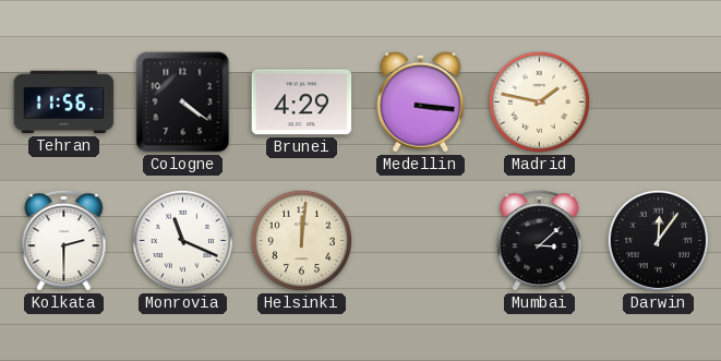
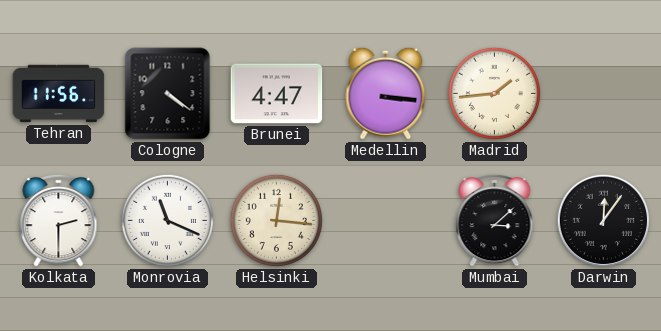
Brunei: 4:29 -> 4:47
Madrid: 1:47 -> 1:44
Helsinki: 12:01 -> 12:16
